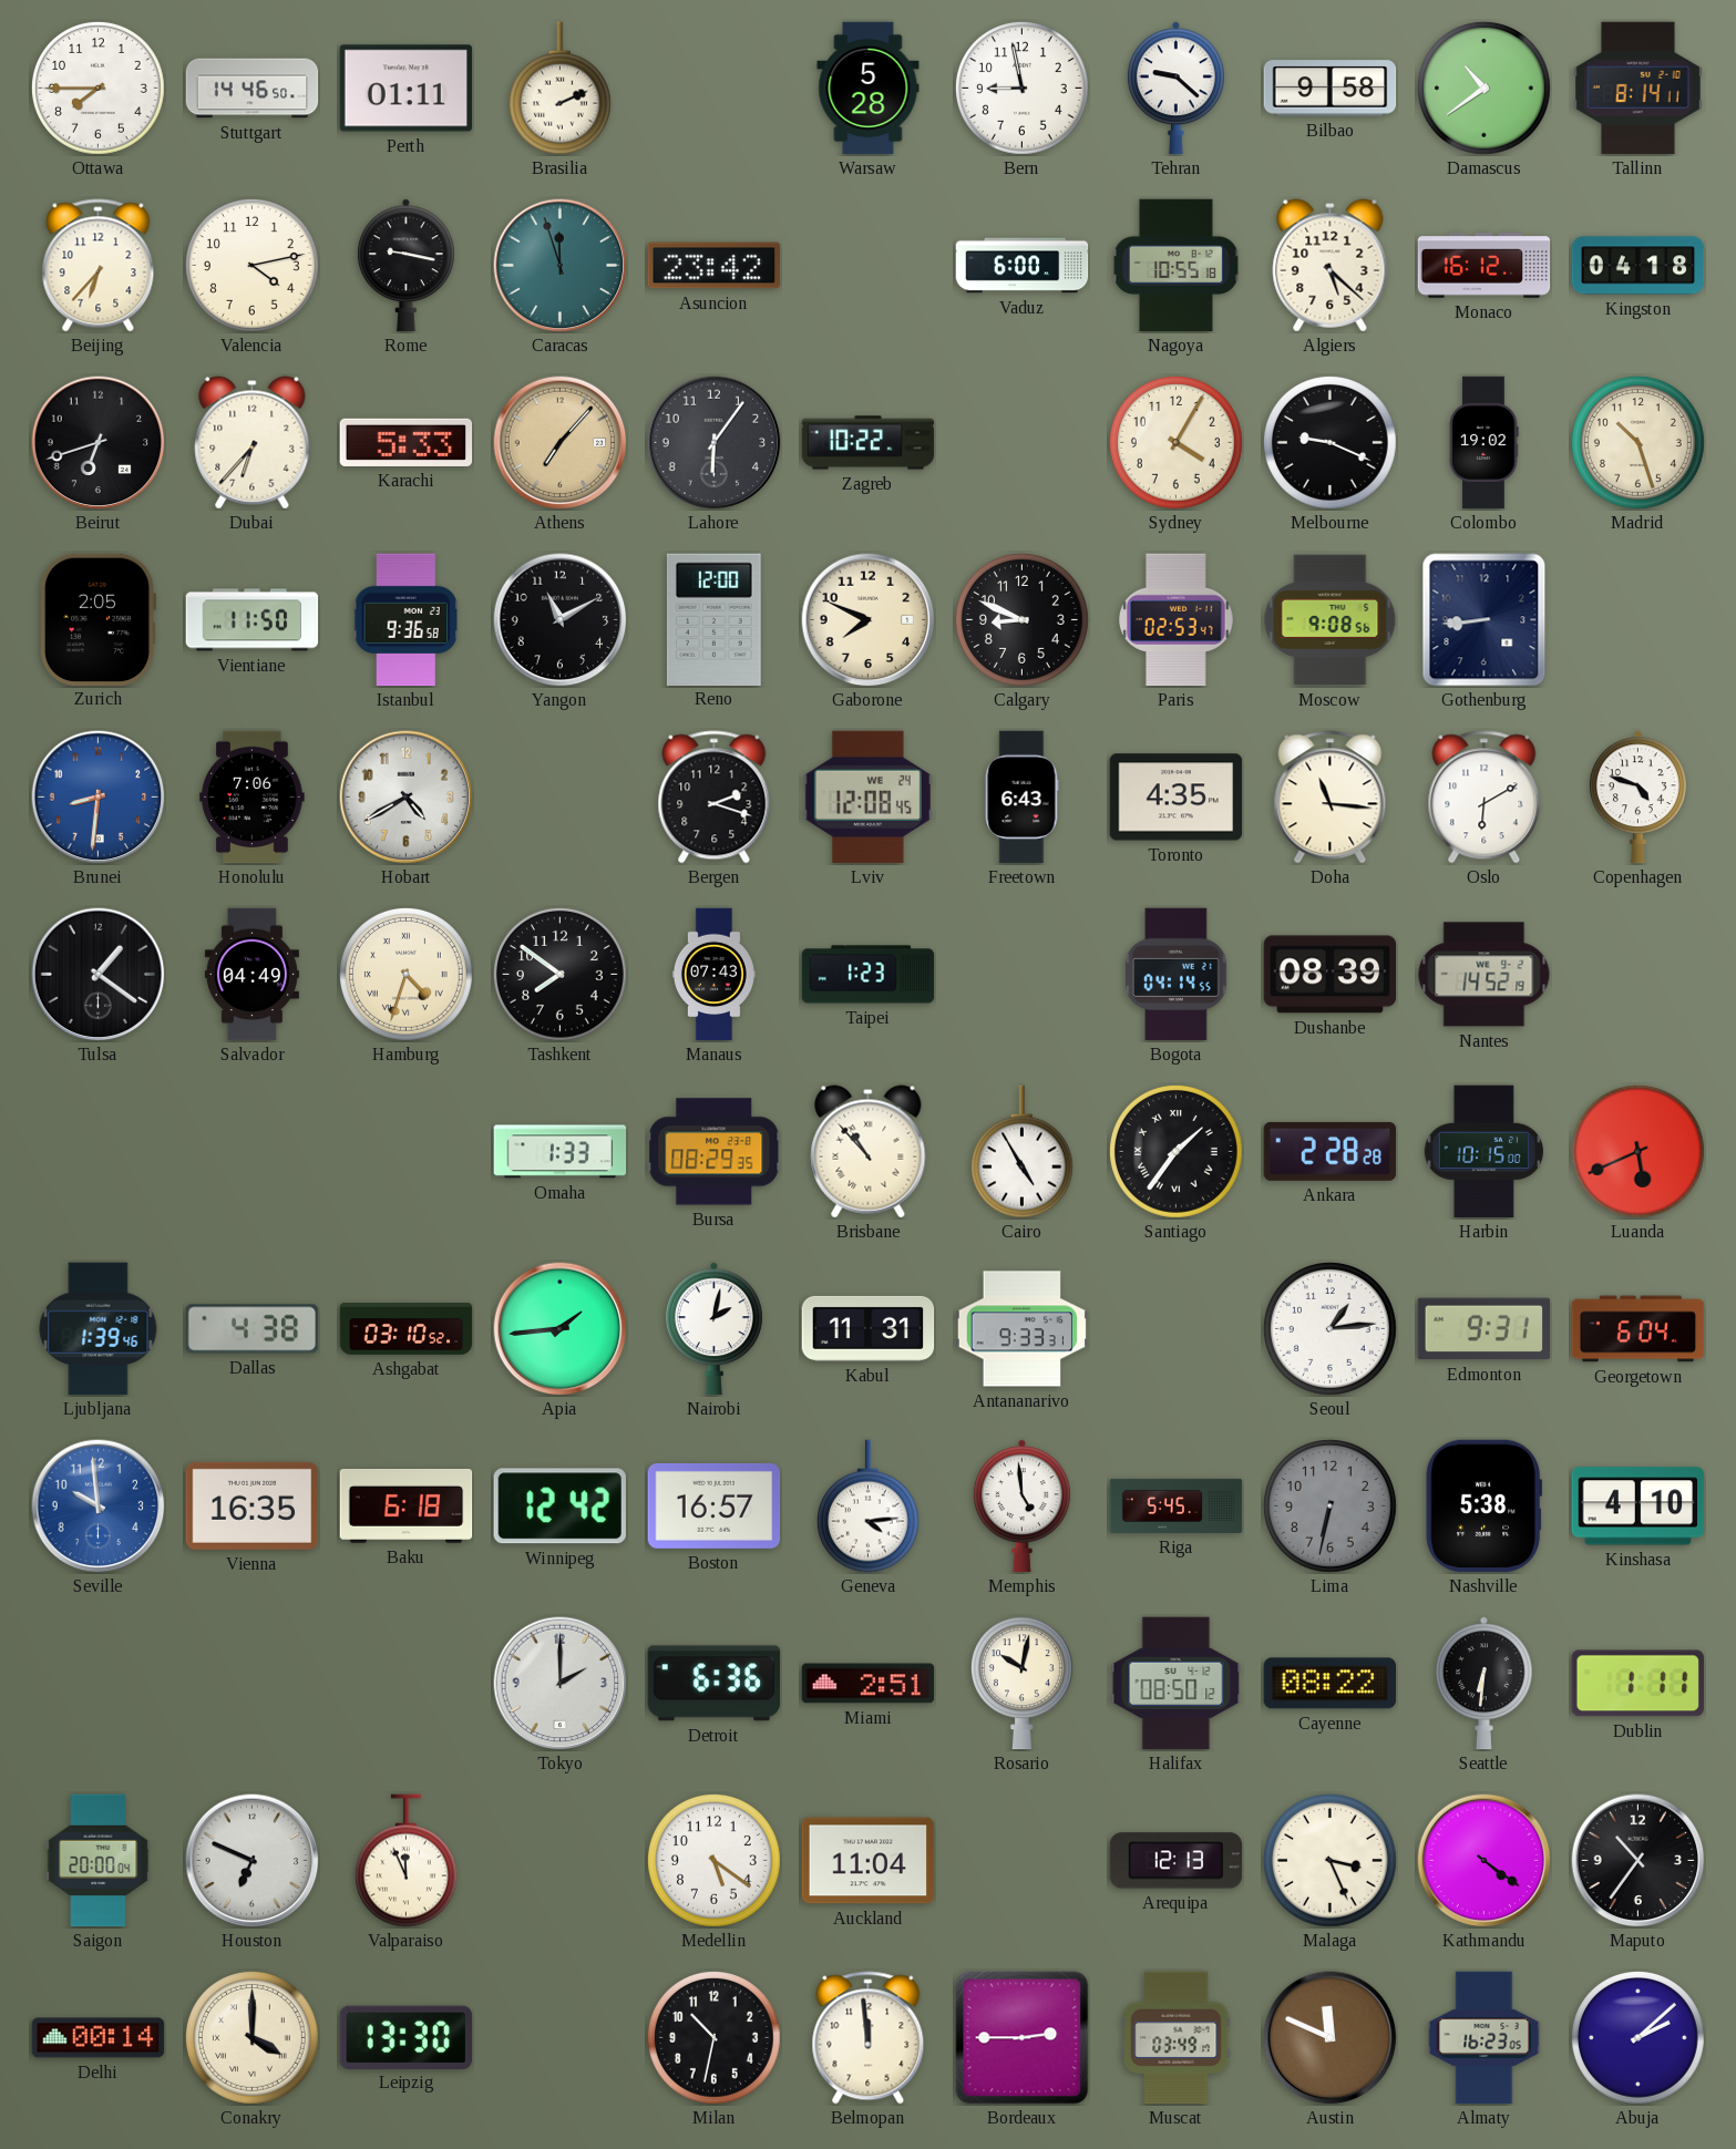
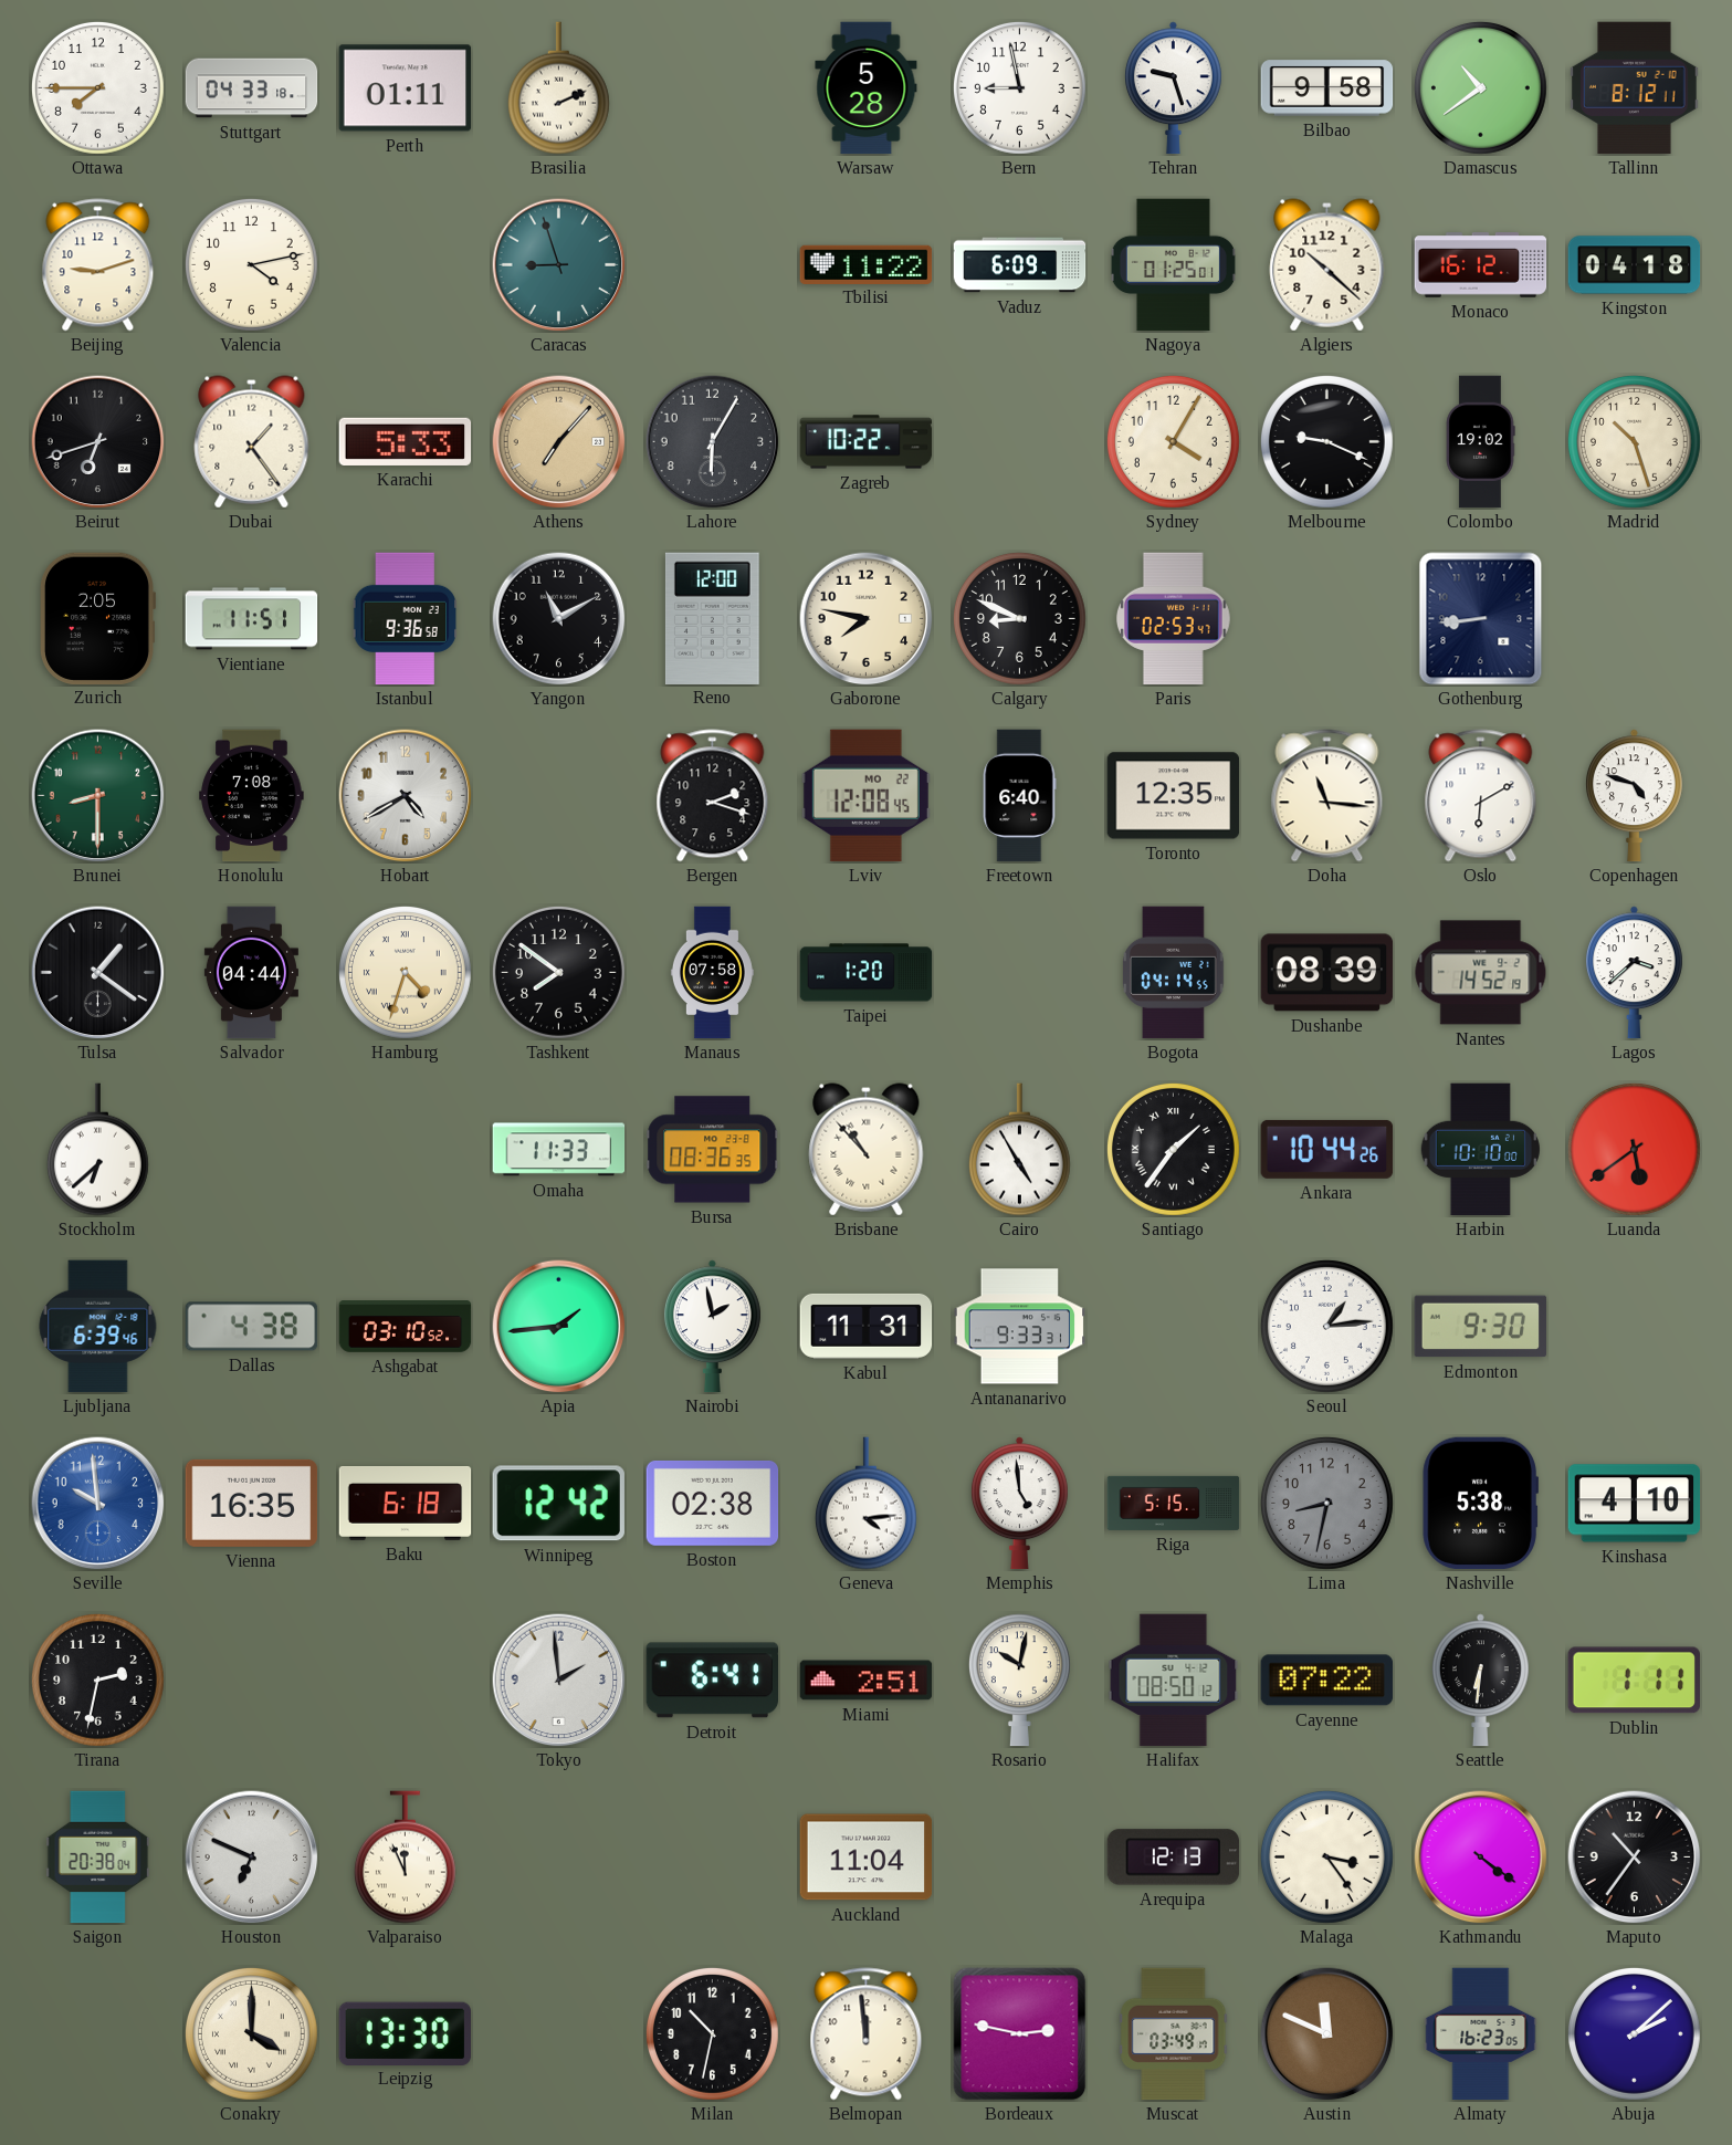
Stuttgart: 14:46 -> 04:33
Tehran: 9:22 -> 9:27
Tallinn: 8:14 -> 8:12
Beijing: 6:37 -> 9:12
Rome: 9:17 -> none
Caracas: 11:57 -> 8:57
Asuncion: 23:42 -> none
Tbilisi: none -> 11:22
Vaduz: 6:00 -> 6:09
Nagoya: 10:55 -> 01:25
Algiers: 5:22 -> 10:22
Dubai: 6:37 -> 1:24
Lahore: 6:06 -> 6:05
Vientiane: 11:50 -> 11:51
Gaborone: 7:49 -> 7:47
Moscow: 9:08 -> none
Brunei: 8:31 -> 8:30
Brunei dial: blue -> green
Honolulu: 7:06 -> 7:08
Lviv date: WE 24 -> MO 22
Freetown: 6:43 -> 6:40
Toronto: 4:35 -> 12:35
Salvador: 04:49 -> 04:44
Manaus: 07:43 -> 07:58
Taipei: 1:23 -> 1:20
Lagos: none -> 3:38
Stockholm: none -> 6:38
Omaha: 1:33 -> 11:33
Bursa: 08:29 -> 08:36
Ankara: 2:28 -> 10:44
Harbin: 10:15 -> 10:10
Luanda: 5:41 -> 5:39
Ljubljana: 1:39 -> 6:39
Nairobi: 2:02 -> 1:58
Edmonton: 9:31 -> 9:30
Georgetown: 6:04 -> none
Boston: 16:57 -> 02:38
Riga: 5:45 -> 5:15
Lima: 6:32 -> 8:32
Tirana: none -> 2:32
Tokyo: 2:00 -> 1:59
Detroit: 6:36 -> 6:41
Cayenne: 08:22 -> 07:22
Saigon: 20:00 -> 20:38
Medellin: 5:21 -> none
Malaga: 3:26 -> 3:24
Delhi: 00:14 -> none
Bordeaux: 2:45 -> 2:47
